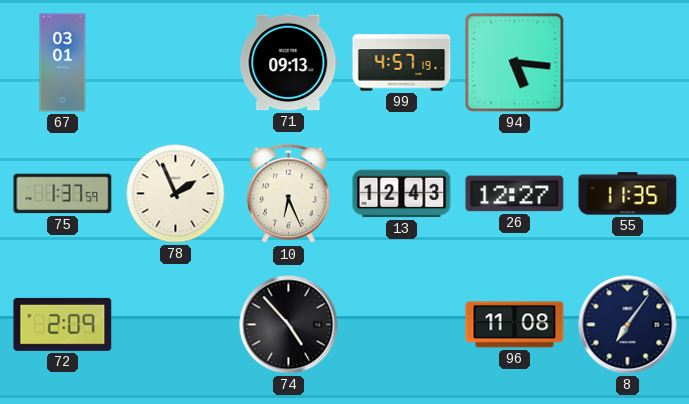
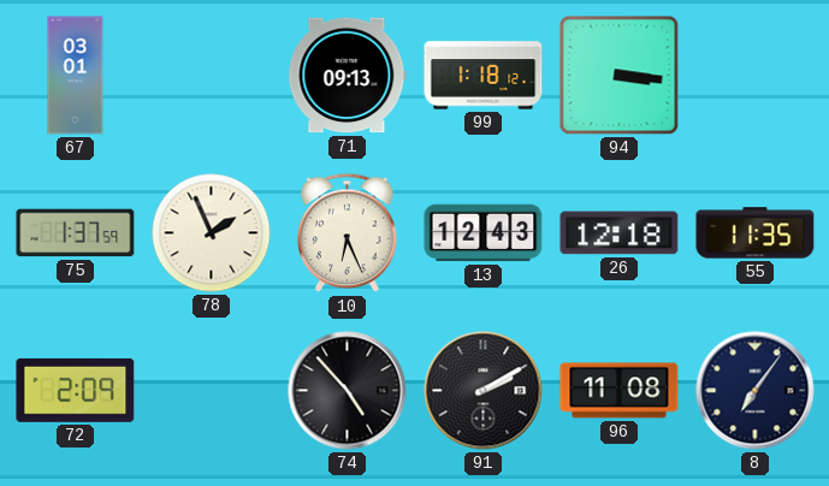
99: 4:57 -> 1:18
94: 5:16 -> 3:16
26: 12:27 -> 12:18
91: none -> 2:10
